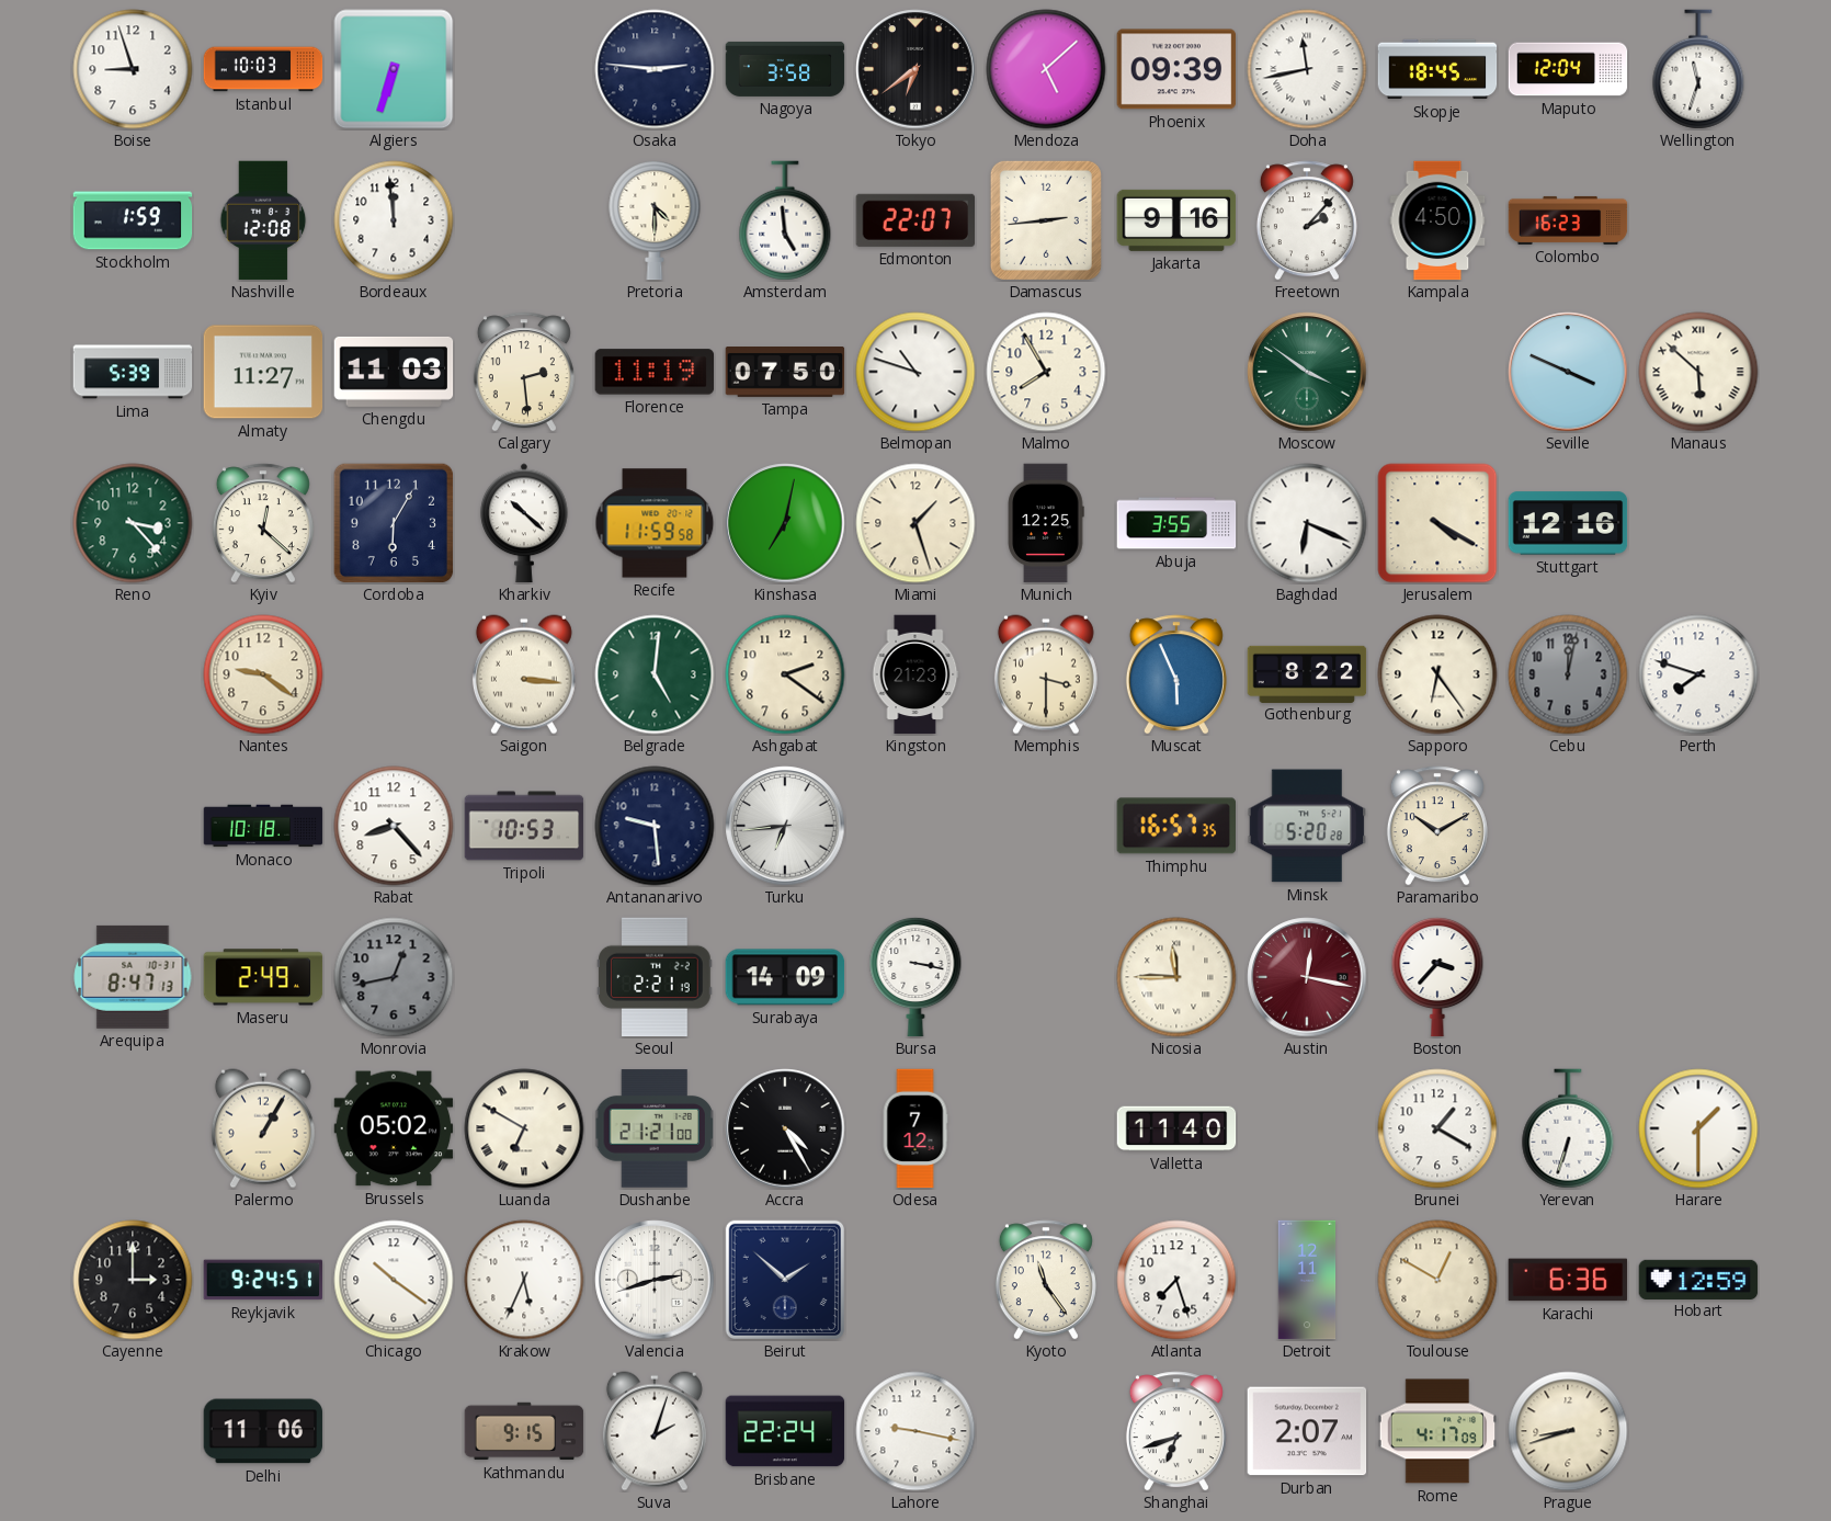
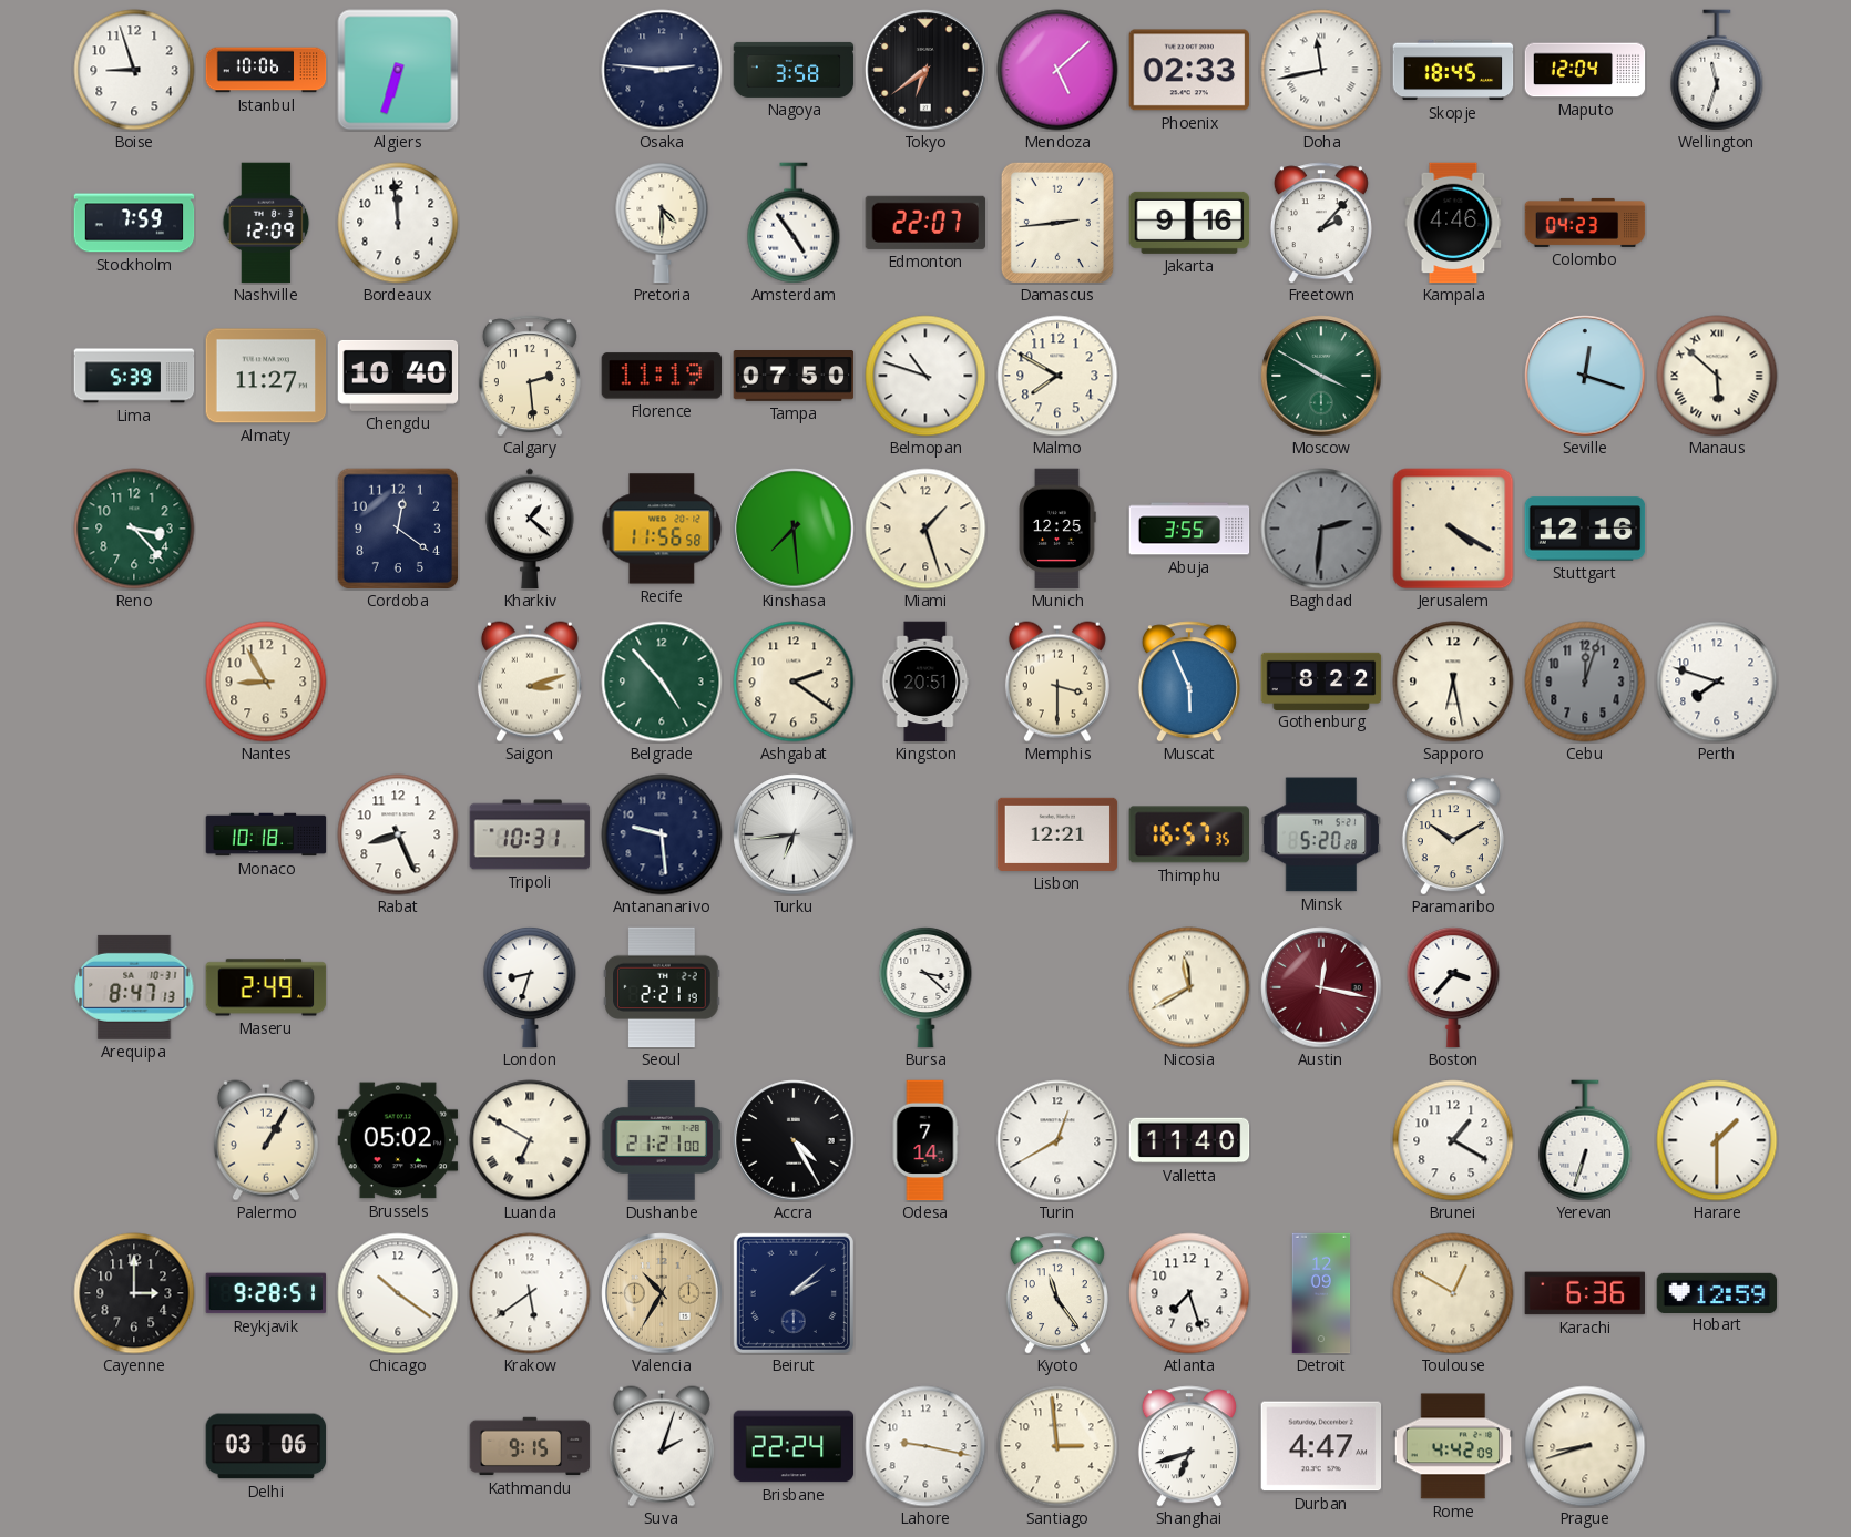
Istanbul: 10:03 -> 10:06
Phoenix: 09:39 -> 02:33
Stockholm: 1:59 -> 7:59
Nashville: 12:08 -> 12:09
Amsterdam: 4:59 -> 4:54
Kampala: 4:50 -> 4:46
Colombo: 16:23 -> 04:23
Chengdu: 11:03 -> 10:40
Malmo: 7:55 -> 7:50
Moscow: 3:51 -> 3:50
Seville: 3:49 -> 12:18
Kyiv: 12:22 -> none
Cordoba: 6:05 -> 12:21
Kharkiv: 10:22 -> 1:22
Recife: 11:59 -> 11:56
Kinshasa: 7:02 -> 7:29
Baghdad: 6:19 -> 2:31
Baghdad dial: white -> grey
Nantes: 9:21 -> 8:55
Saigon: 3:16 -> 3:12
Belgrade: 5:01 -> 4:53
Kingston: 21:23 -> 20:51
Sapporo: 6:24 -> 6:28
Cebu: 12:02 -> 12:03
Rabat: 8:23 -> 8:26
Tripoli: 10:53 -> 10:31
Lisbon: none -> 12:21
Monrovia: 12:43 -> none
London: none -> 8:33
Surabaya: 14:09 -> none
Bursa: 3:17 -> 3:22
Nicosia: 11:45 -> 11:40
Odesa: 7:12 -> 7:14
Turin: none -> 12:40
Reykjavik: 9:24 -> 9:28
Krakow: 5:34 -> 5:39
Valencia: 2:42 -> 10:35
Valencia dial: white -> champagne
Beirut: 1:52 -> 2:08
Detroit: 12:11 -> 12:09
Delhi: 11:06 -> 03:06
Santiago: none -> 2:59
Durban: 2:07 -> 4:47
Rome: 4:17 -> 4:42
